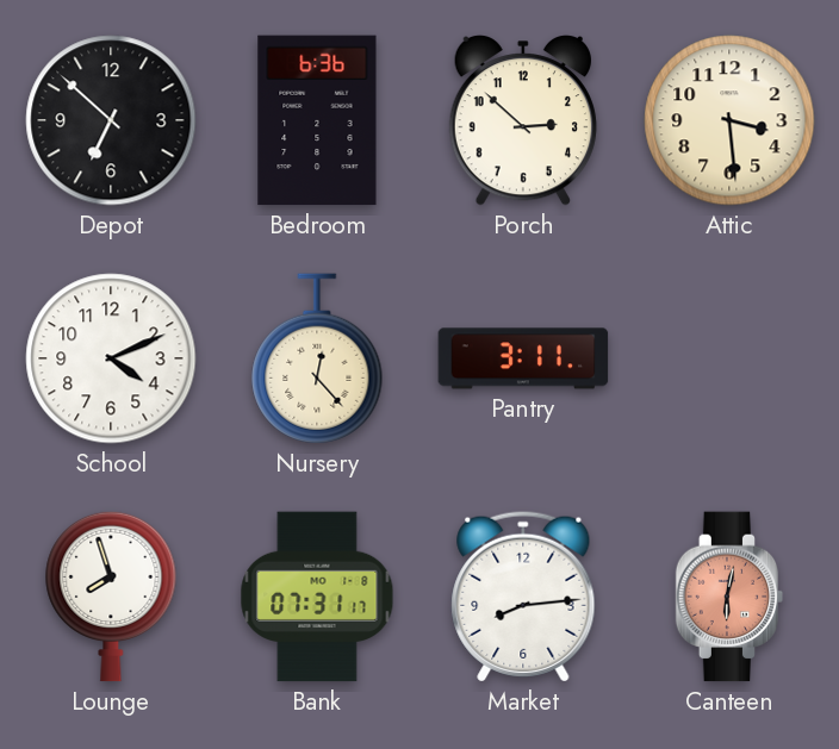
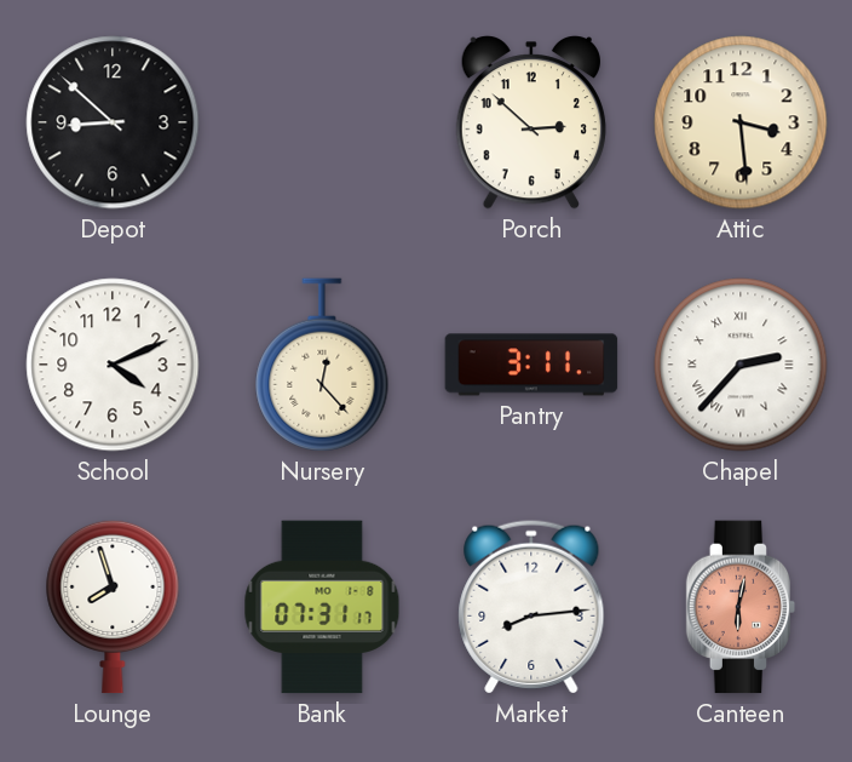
Depot: 6:52 -> 8:52
Bedroom: 6:36 -> none
Chapel: none -> 2:37
